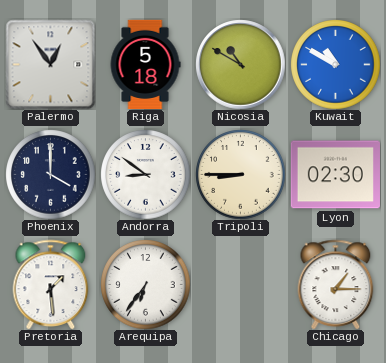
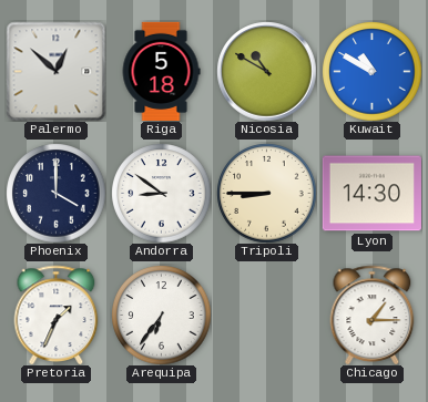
Palermo: 12:54 -> 12:52
Lyon: 02:30 -> 14:30
Pretoria: 1:29 -> 1:34
